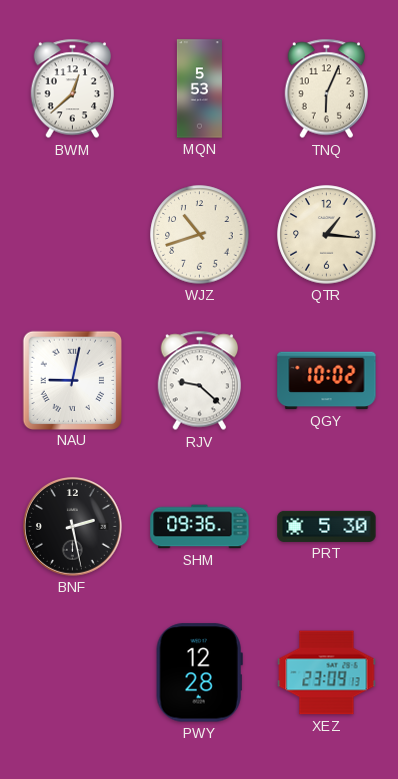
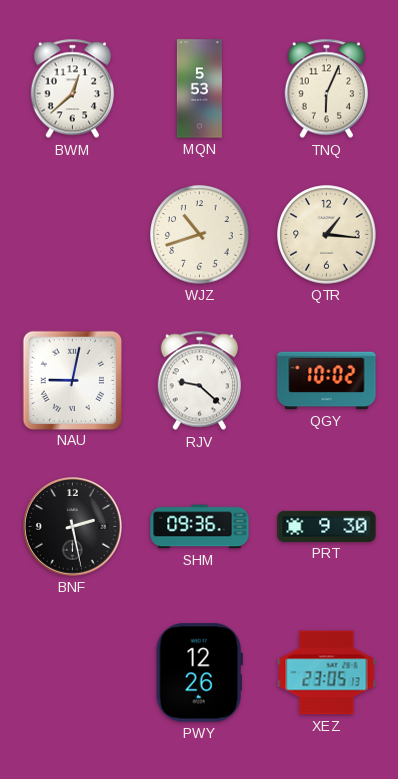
PRT: 5:30 -> 9:30
PWY: 12:28 -> 12:26
XEZ: 23:09 -> 23:05
